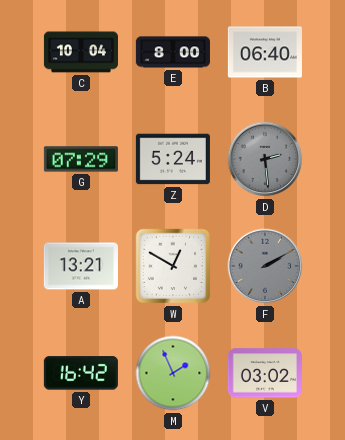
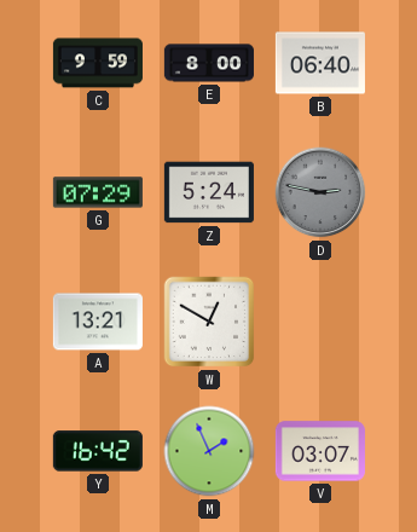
C: 10:04 -> 9:59
D: 2:29 -> 2:47
F: 2:10 -> none
V: 03:02 -> 03:07
